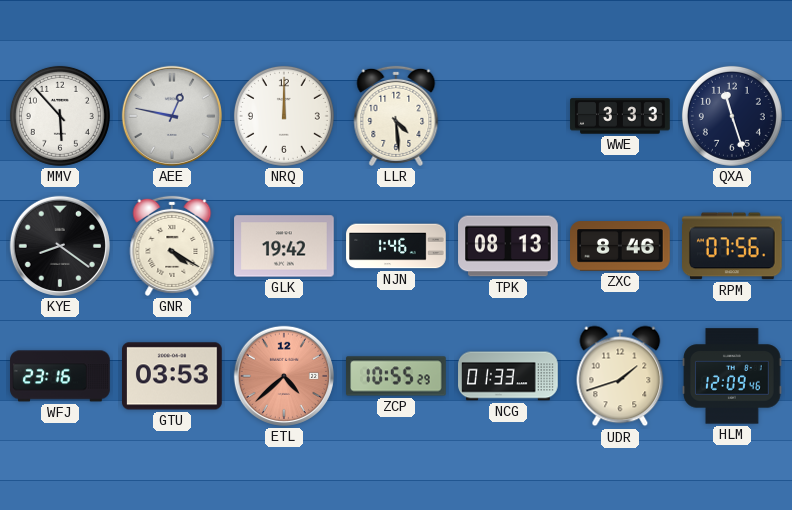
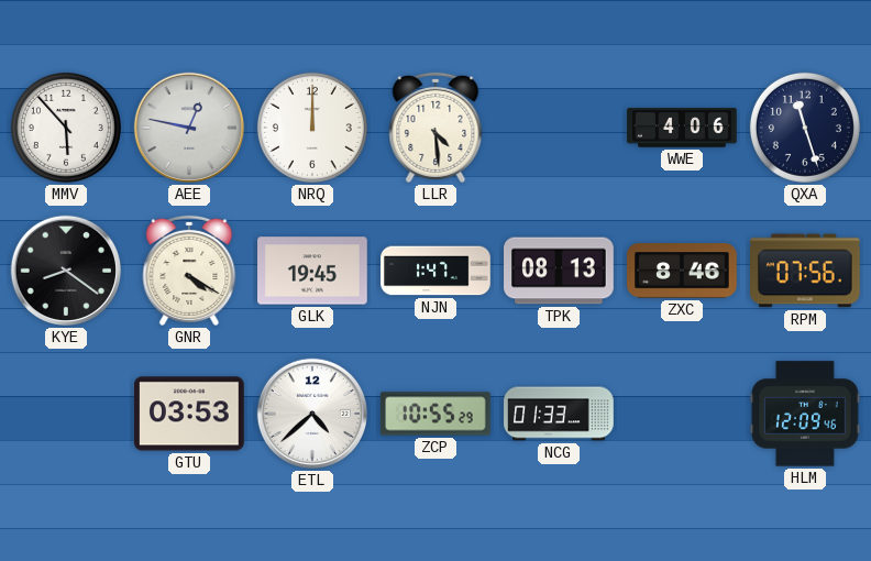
WWE: 3:33 -> 4:06
GLK: 19:42 -> 19:45
NJN: 1:46 -> 1:47
WFJ: 23:16 -> none
ETL dial: salmon -> white
UDR: 1:42 -> none
